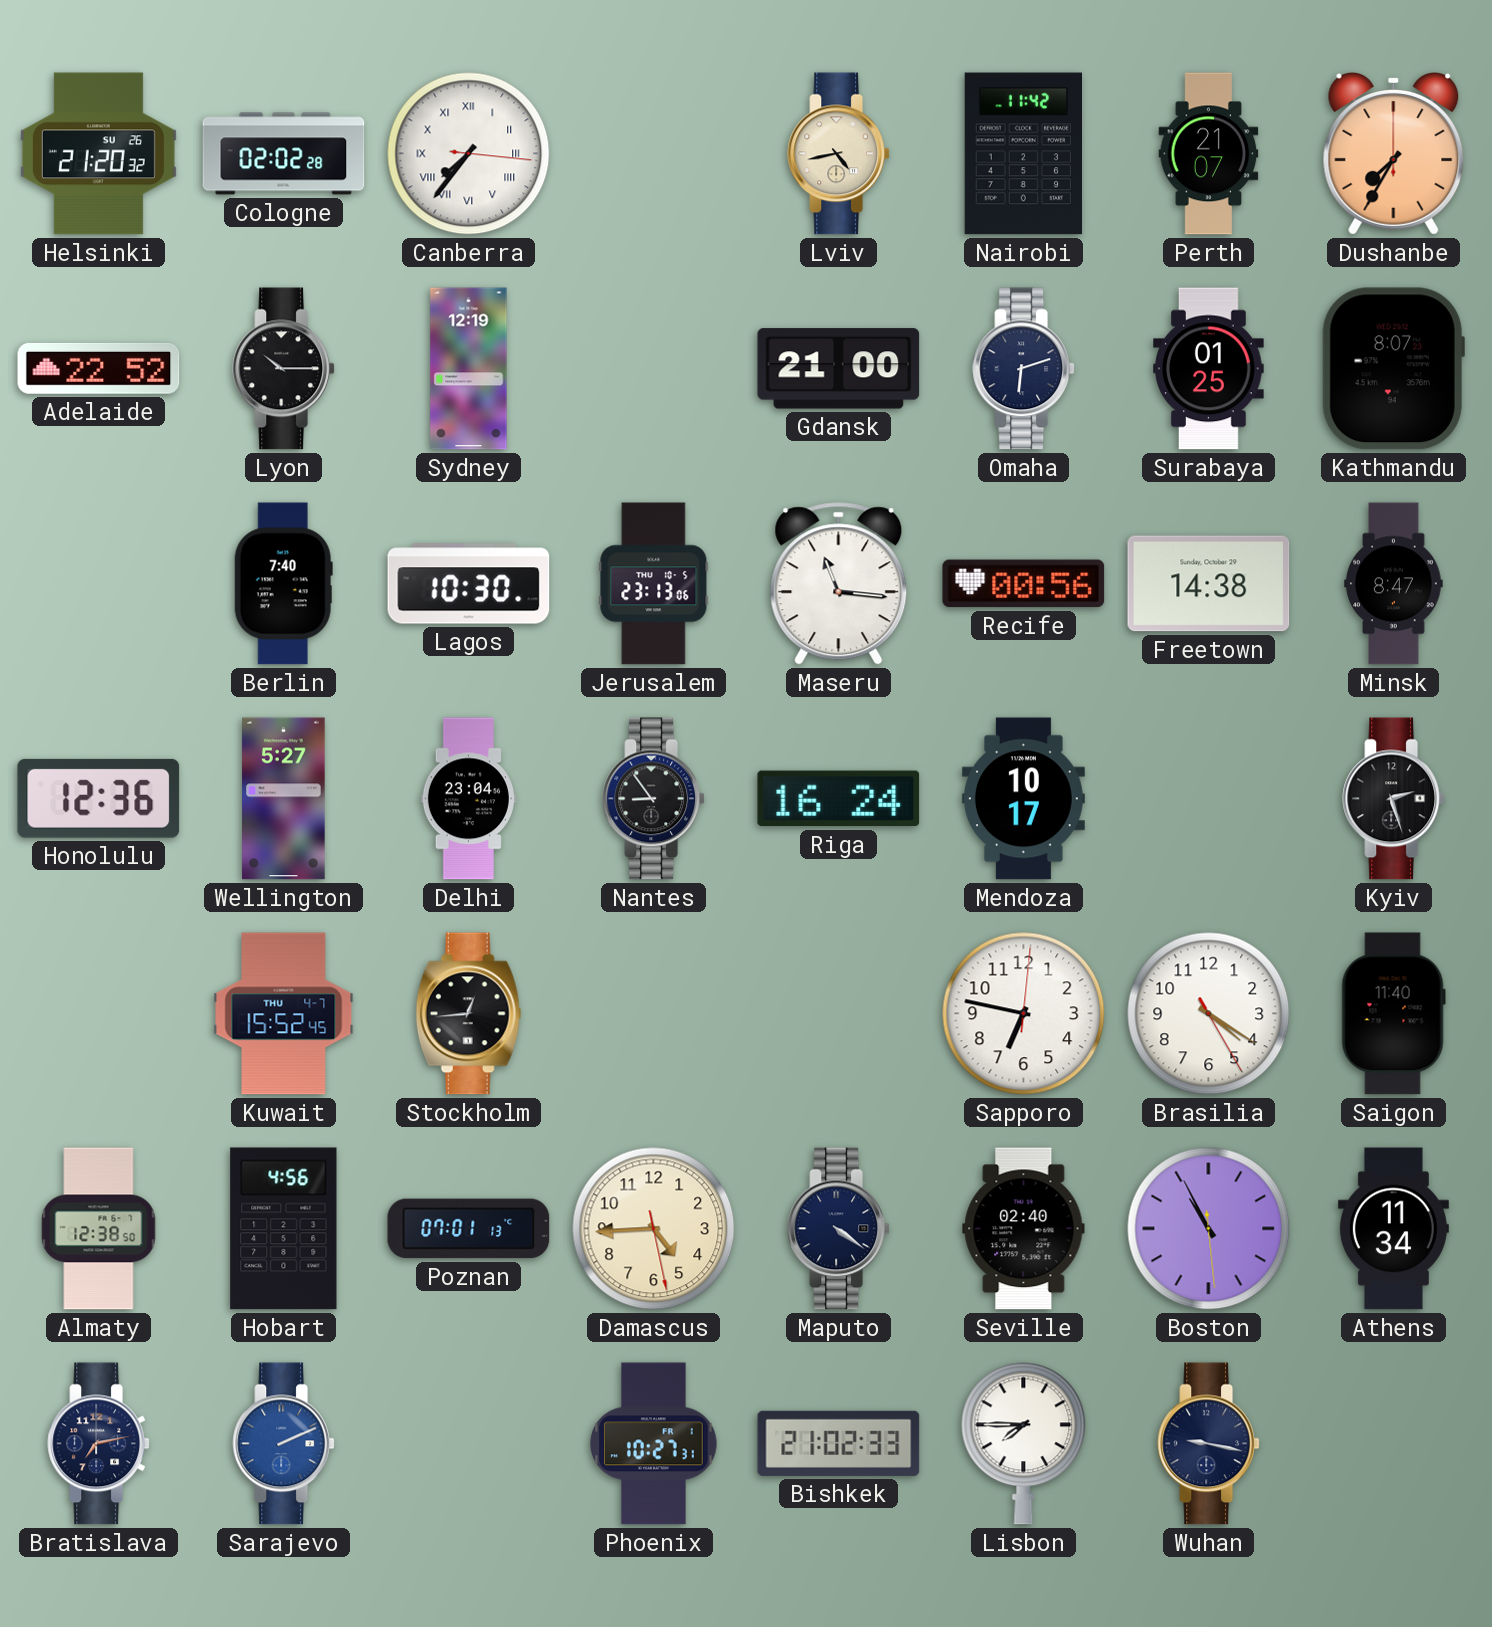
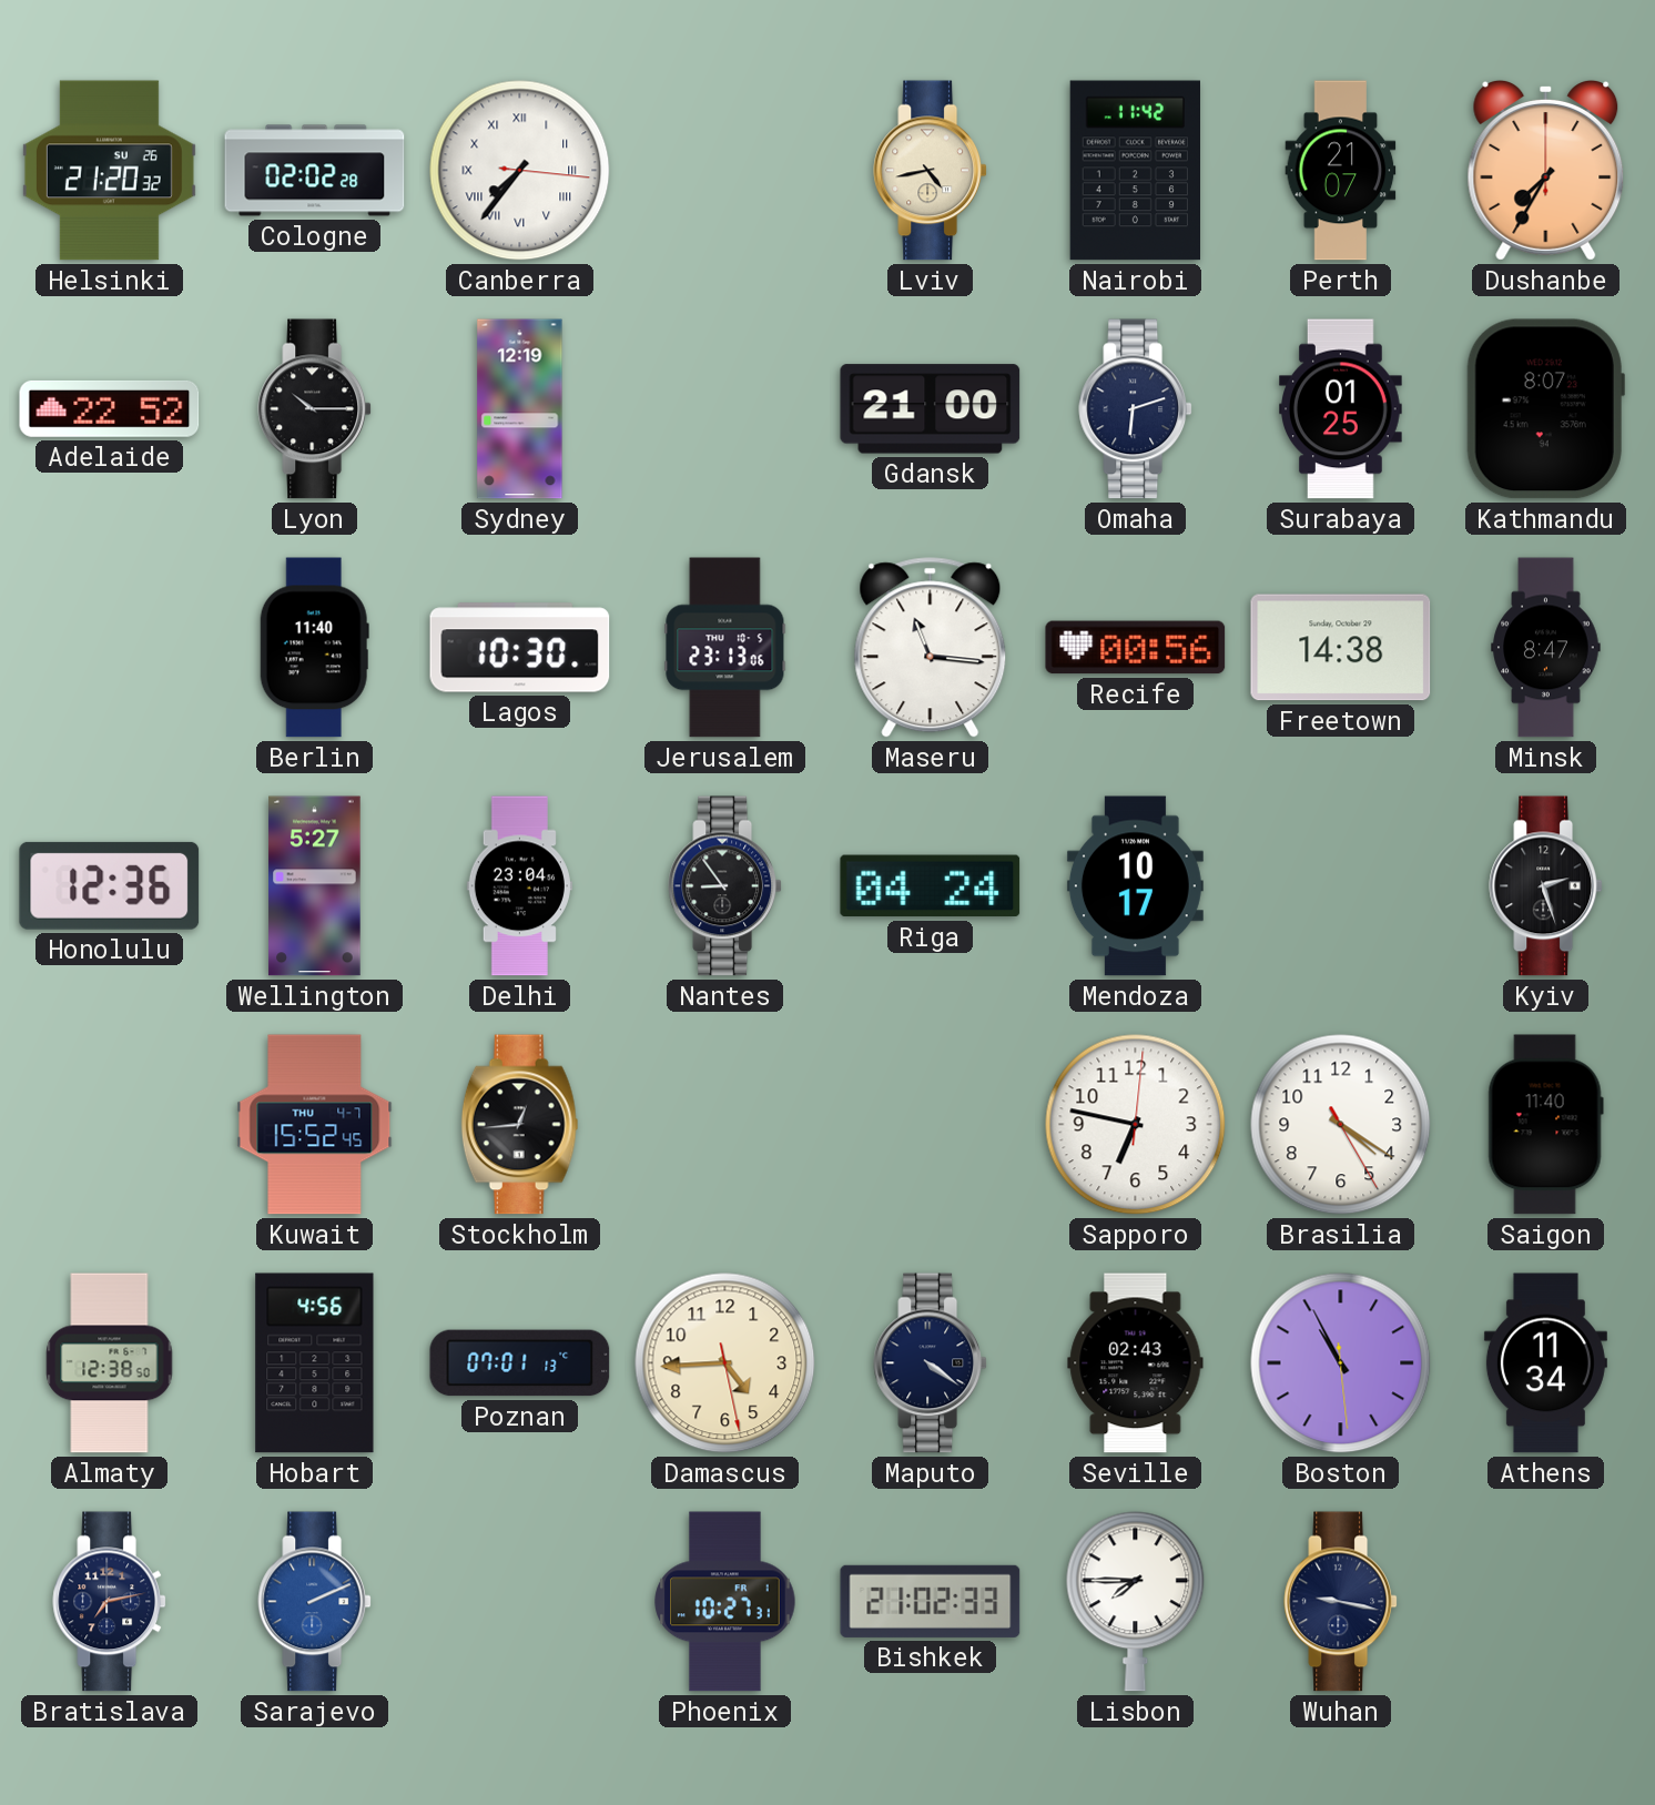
Berlin: 7:40 -> 11:40
Riga: 16:24 -> 04:24
Seville: 02:40 -> 02:43
